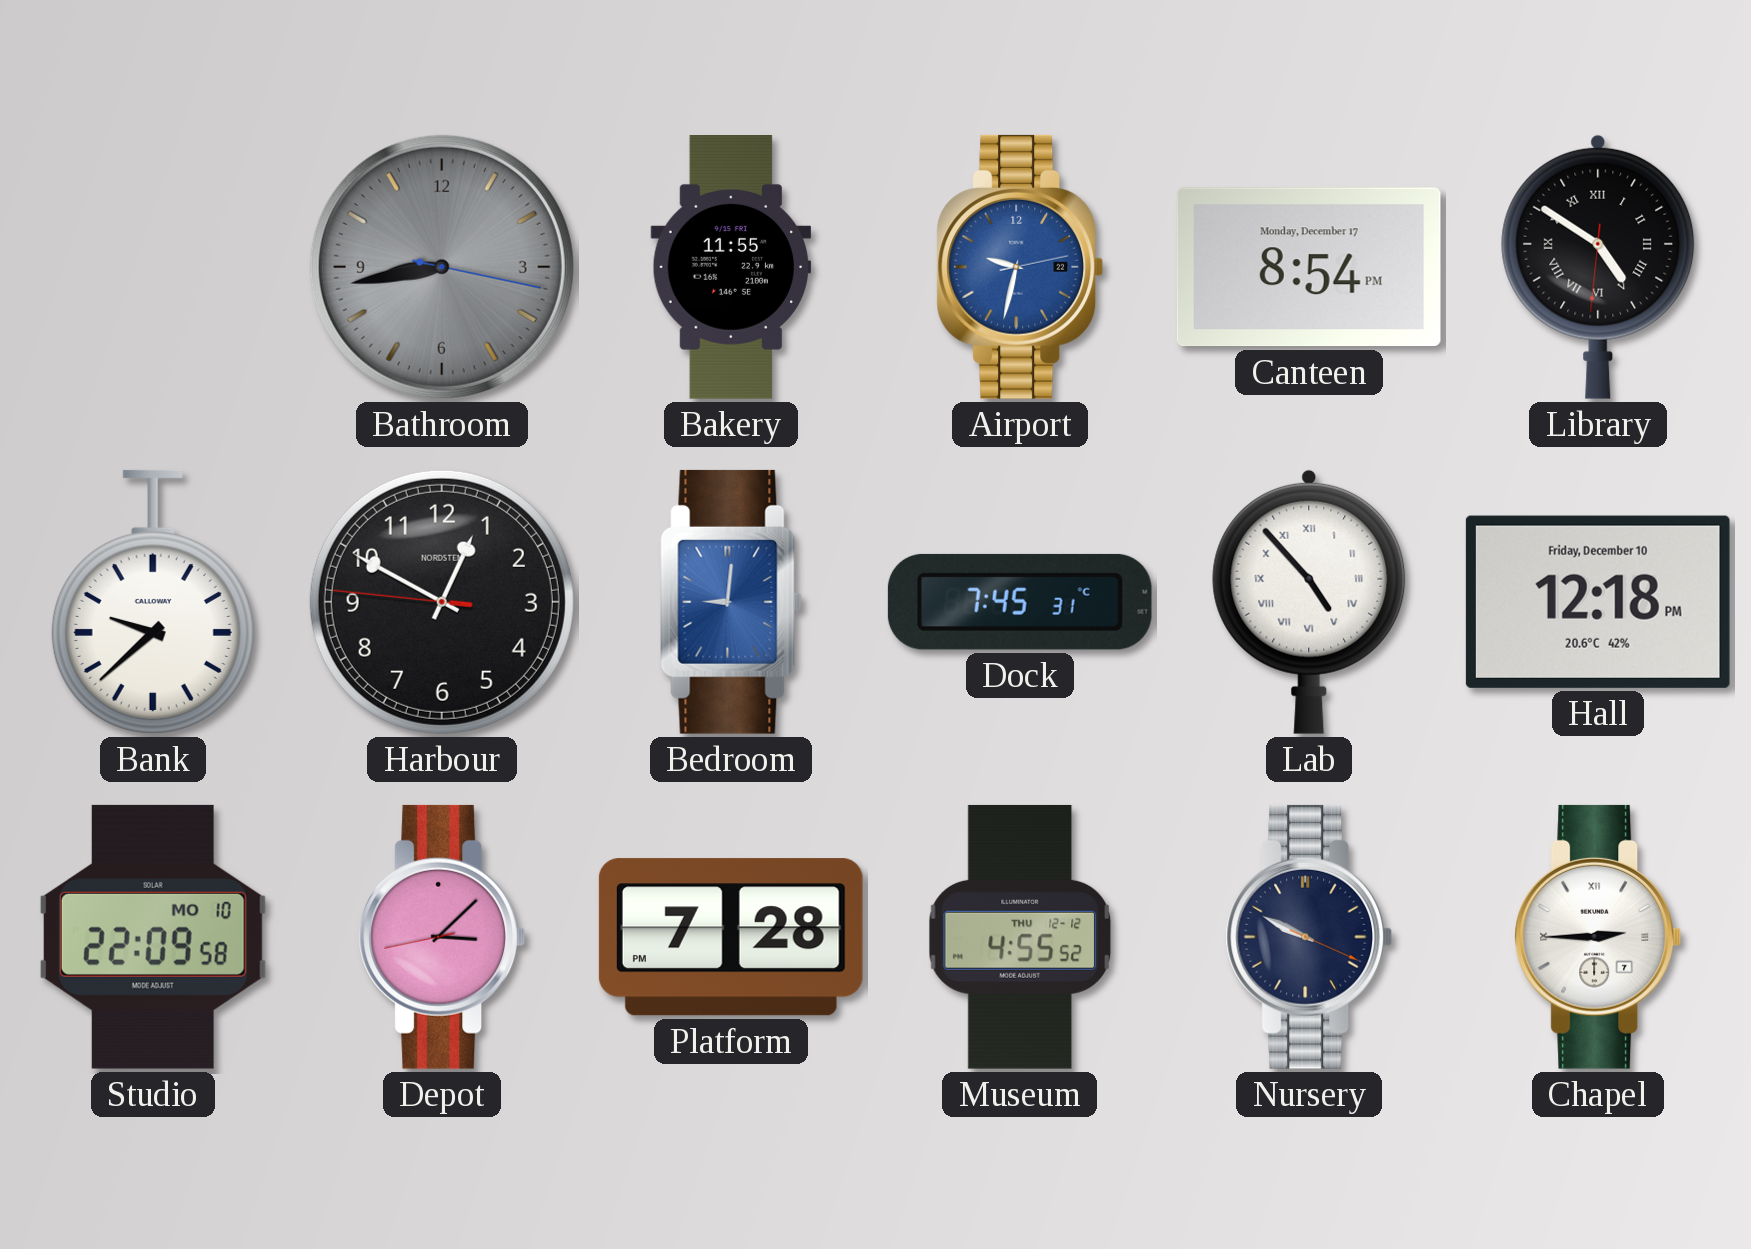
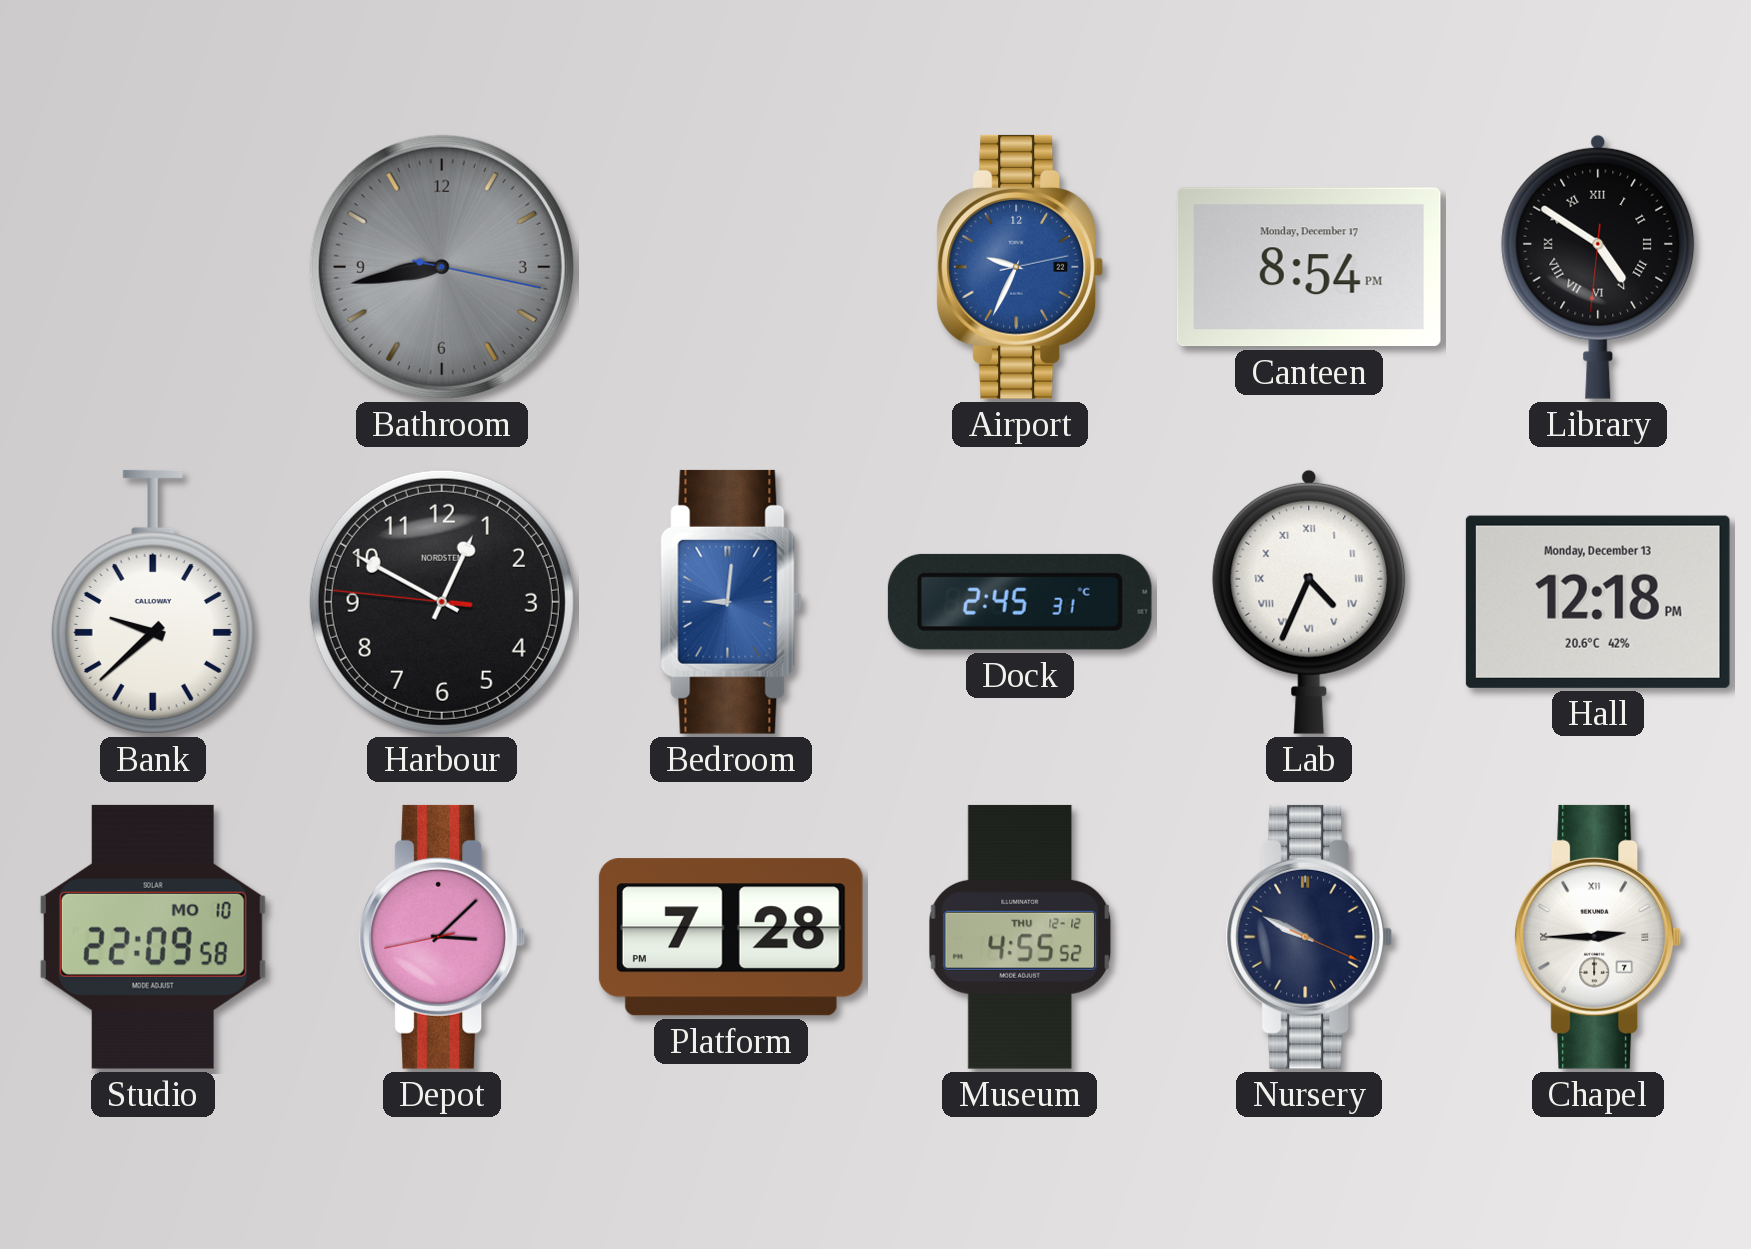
Bakery: 11:55 -> none
Airport: 9:32 -> 9:34
Dock: 7:45 -> 2:45
Lab: 4:53 -> 4:34
Hall date: Friday, December 10 -> Monday, December 13
